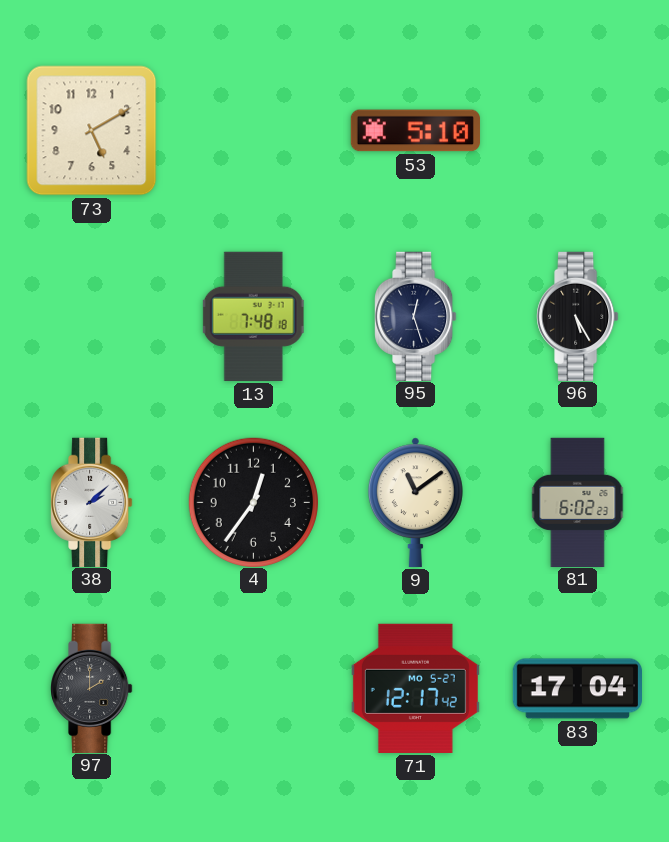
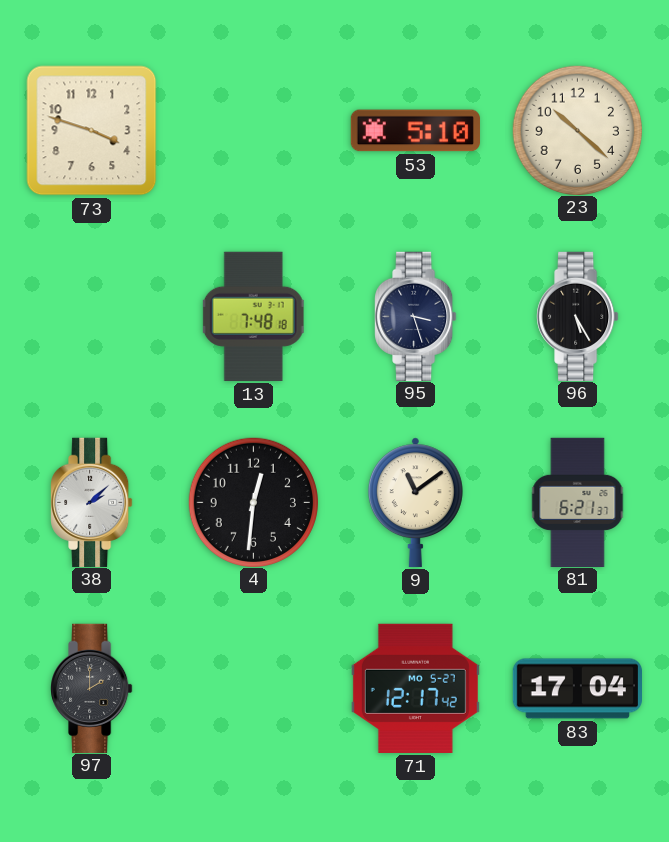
73: 5:10 -> 3:48
23: none -> 10:22
95: 12:27 -> 3:27
4: 12:36 -> 12:31
81: 6:02 -> 6:21
